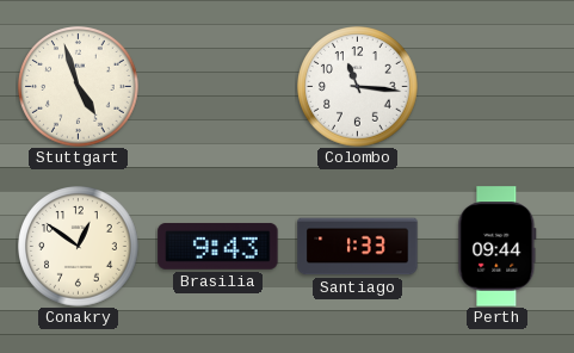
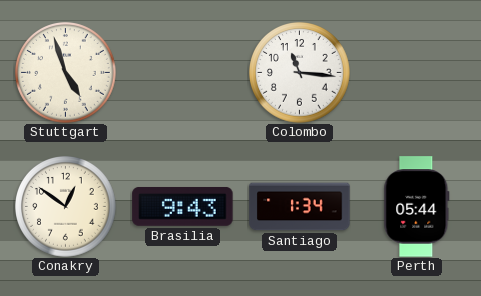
Santiago: 1:33 -> 1:34
Perth: 09:44 -> 05:44
